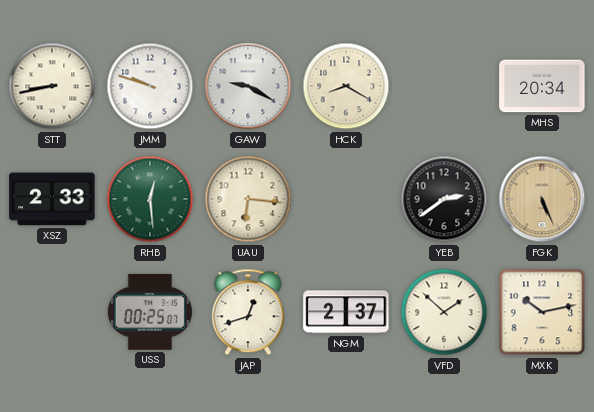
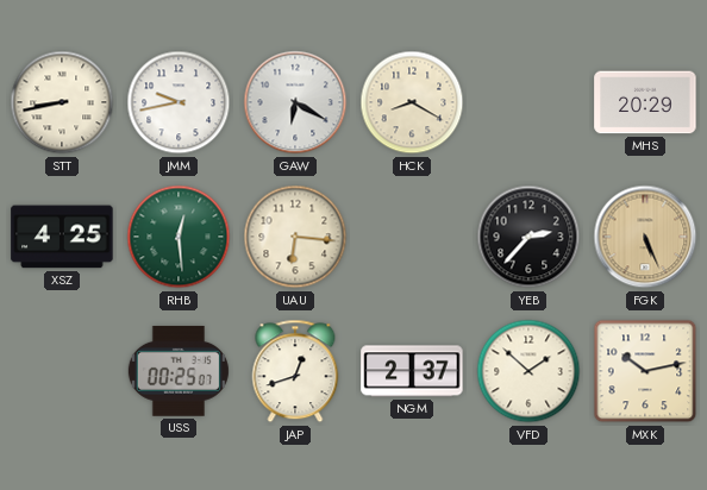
JMM: 9:48 -> 9:43
GAW: 9:20 -> 6:20
MHS: 20:34 -> 20:29
XSZ: 2:33 -> 4:25
YEB: 2:39 -> 2:37
